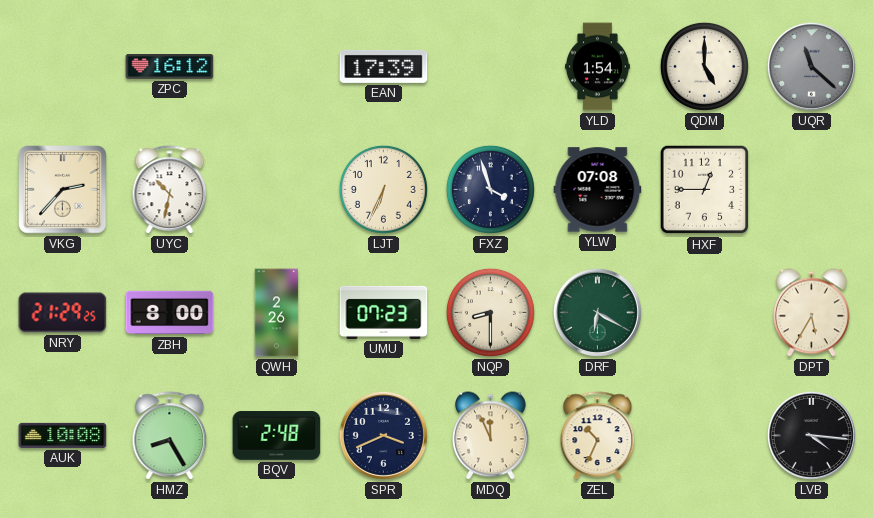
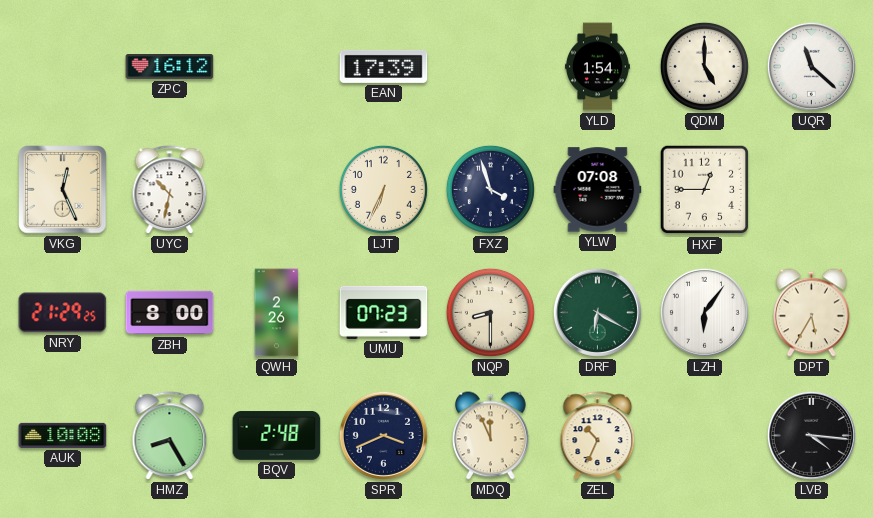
UQR dial: grey -> white
VKG: 2:37 -> 12:26
LZH: none -> 6:06
